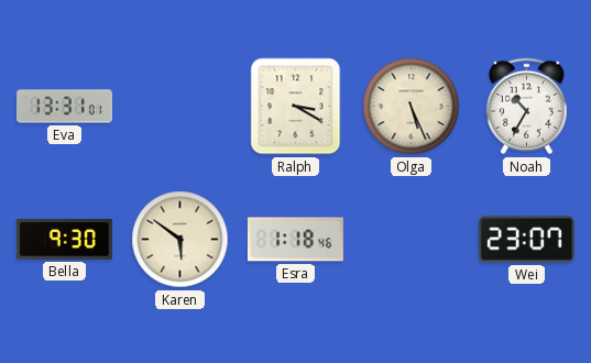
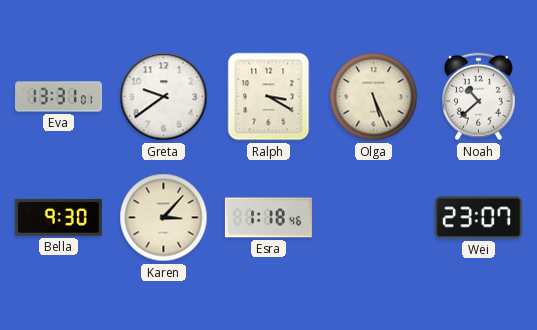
Greta: none -> 9:39
Noah: 10:35 -> 10:38
Karen: 5:51 -> 3:07
